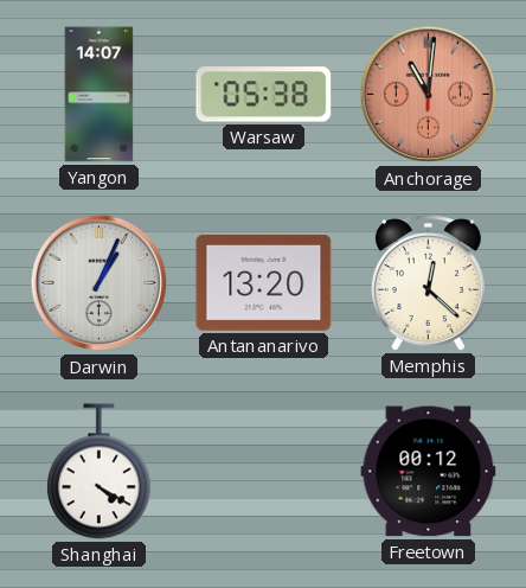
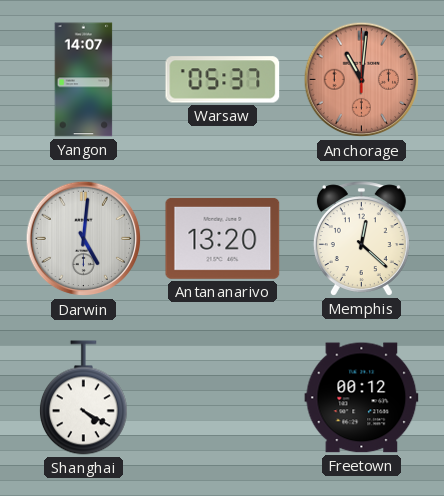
Warsaw: 05:38 -> 05:37
Darwin: 1:04 -> 5:01
